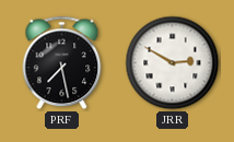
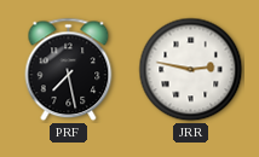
JRR: 2:50 -> 2:47
